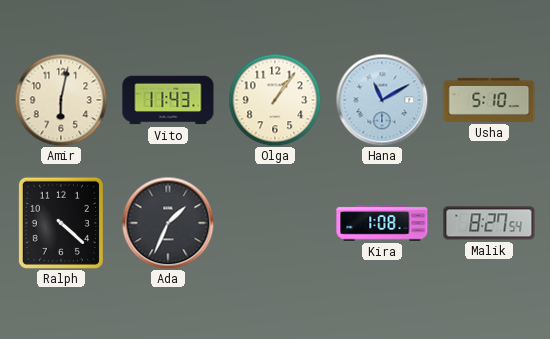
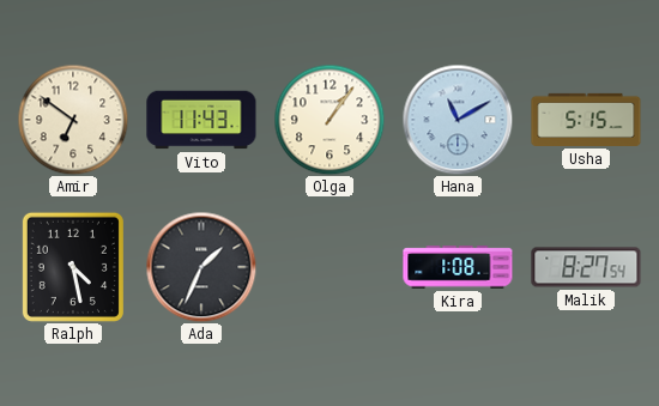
Amir: 6:02 -> 6:51
Usha: 5:10 -> 5:15
Ralph: 4:22 -> 4:28
